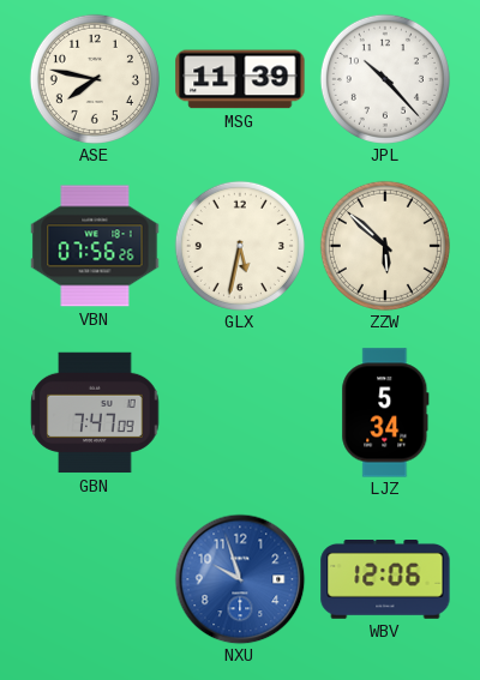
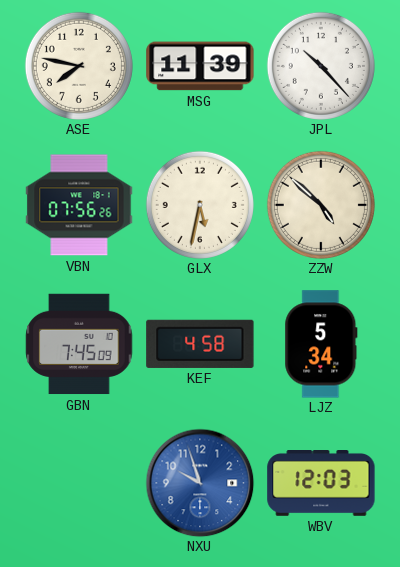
ZZW: 5:52 -> 4:52
GBN: 7:47 -> 7:45
KEF: none -> 4:58
WBV: 12:06 -> 12:03
